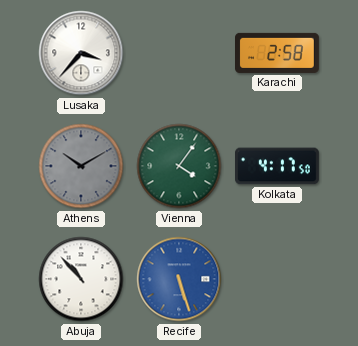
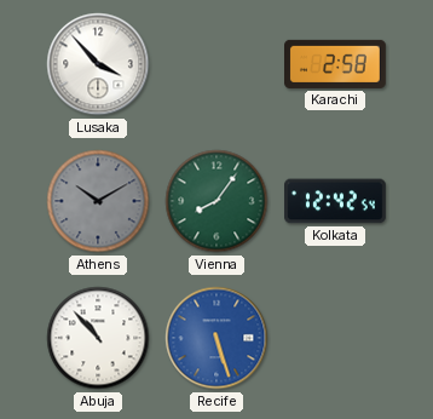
Lusaka: 3:37 -> 3:53
Vienna: 4:06 -> 8:06
Kolkata: 4:17 -> 12:42
